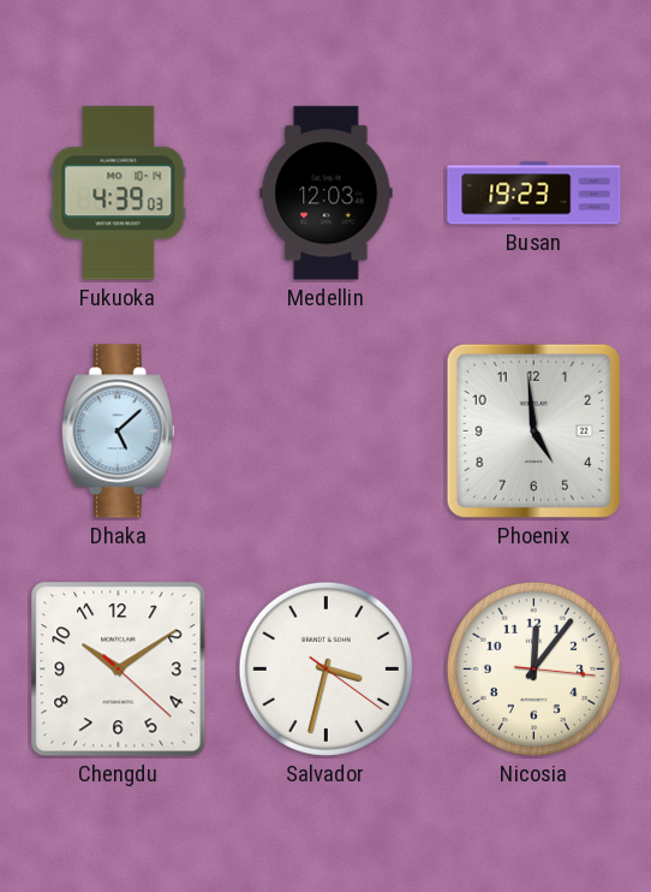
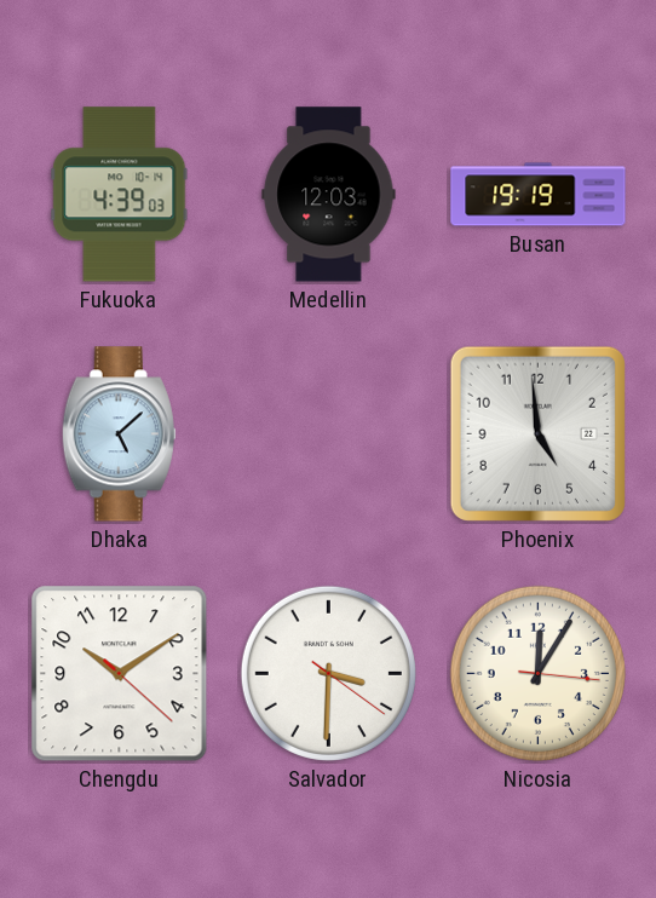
Busan: 19:23 -> 19:19
Salvador: 3:32 -> 3:30
Nicosia: 12:06 -> 12:05
